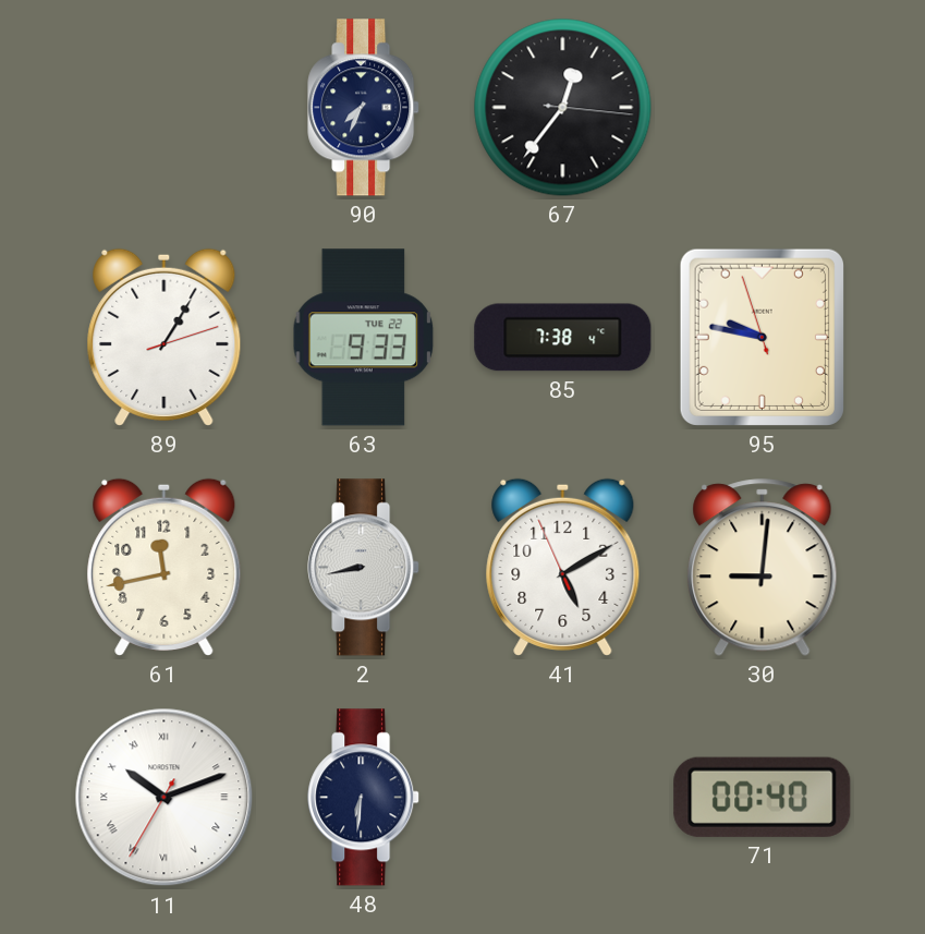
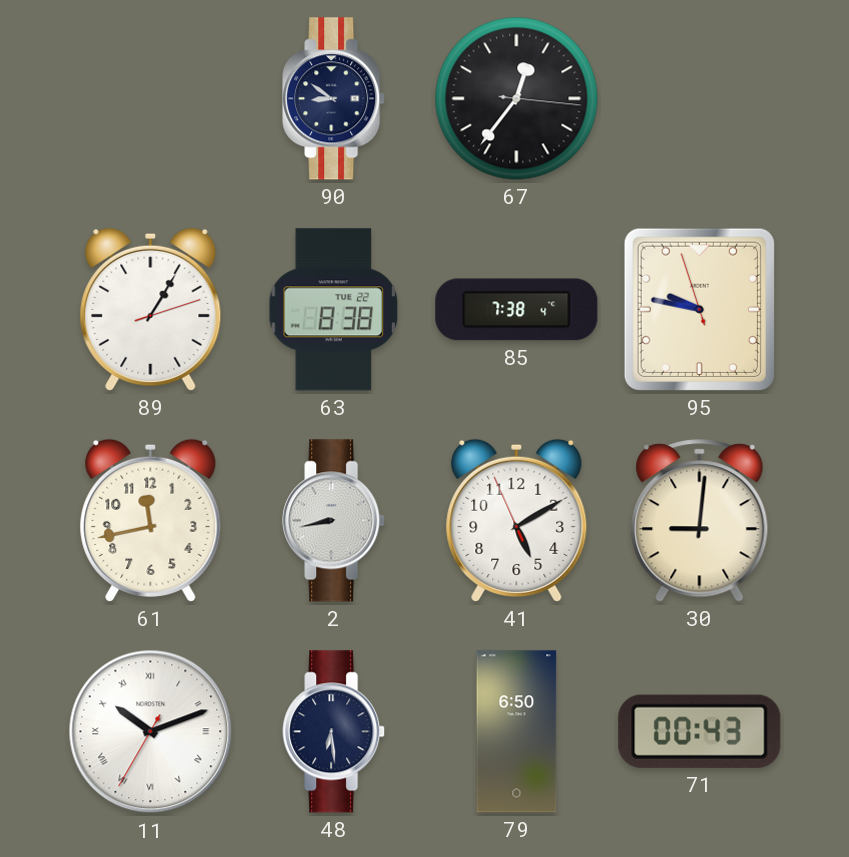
90: 7:34 -> 8:51
63: 9:33 -> 8:38
48: 6:31 -> 6:29
79: none -> 6:50
71: 00:40 -> 00:43
